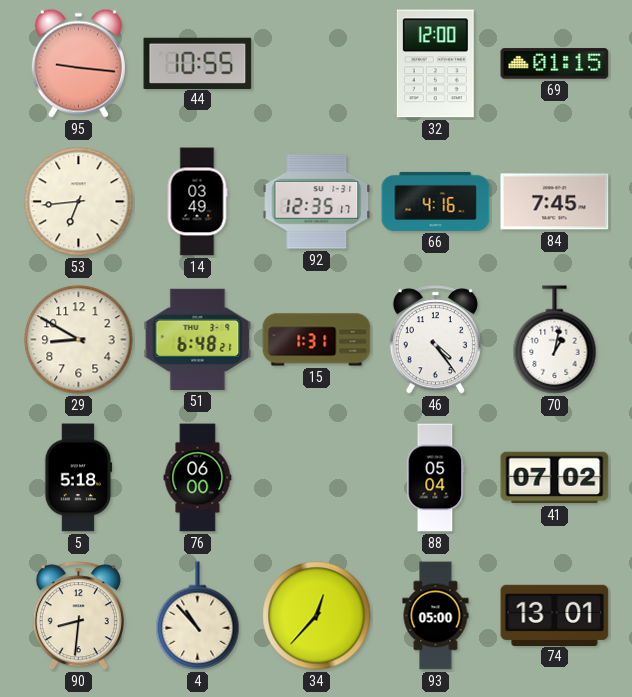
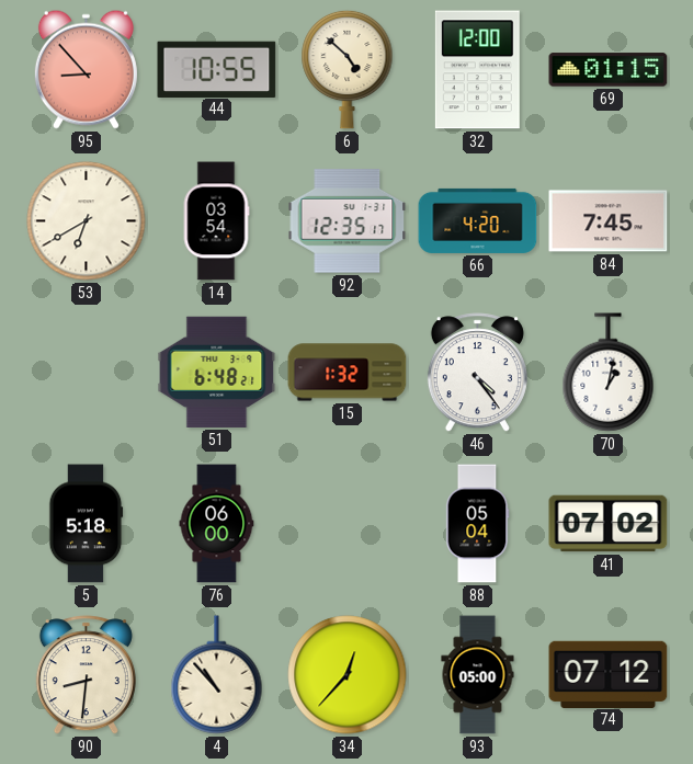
95: 9:16 -> 8:53
6: none -> 4:52
53: 6:44 -> 6:40
14: 03:49 -> 03:54
66: 4:16 -> 4:20
29: 8:50 -> none
15: 1:31 -> 1:32
74: 13:01 -> 07:12
